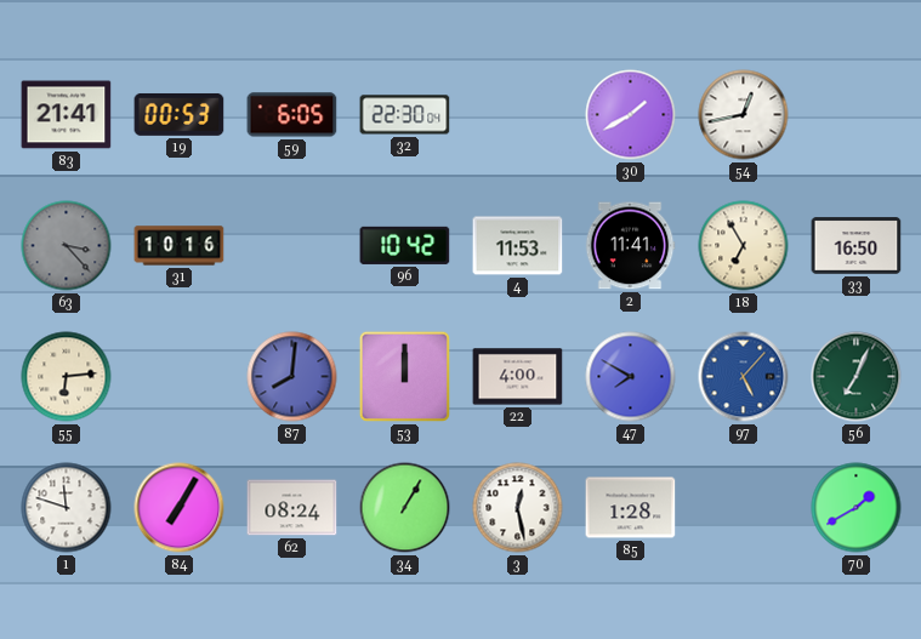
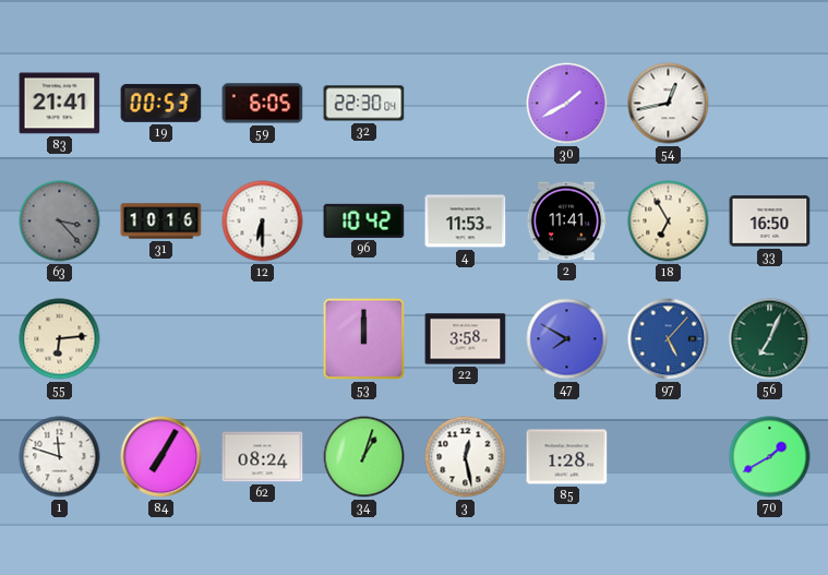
12: none -> 6:30
87: 8:01 -> none
22: 4:00 -> 3:58
34: 1:05 -> 1:03
